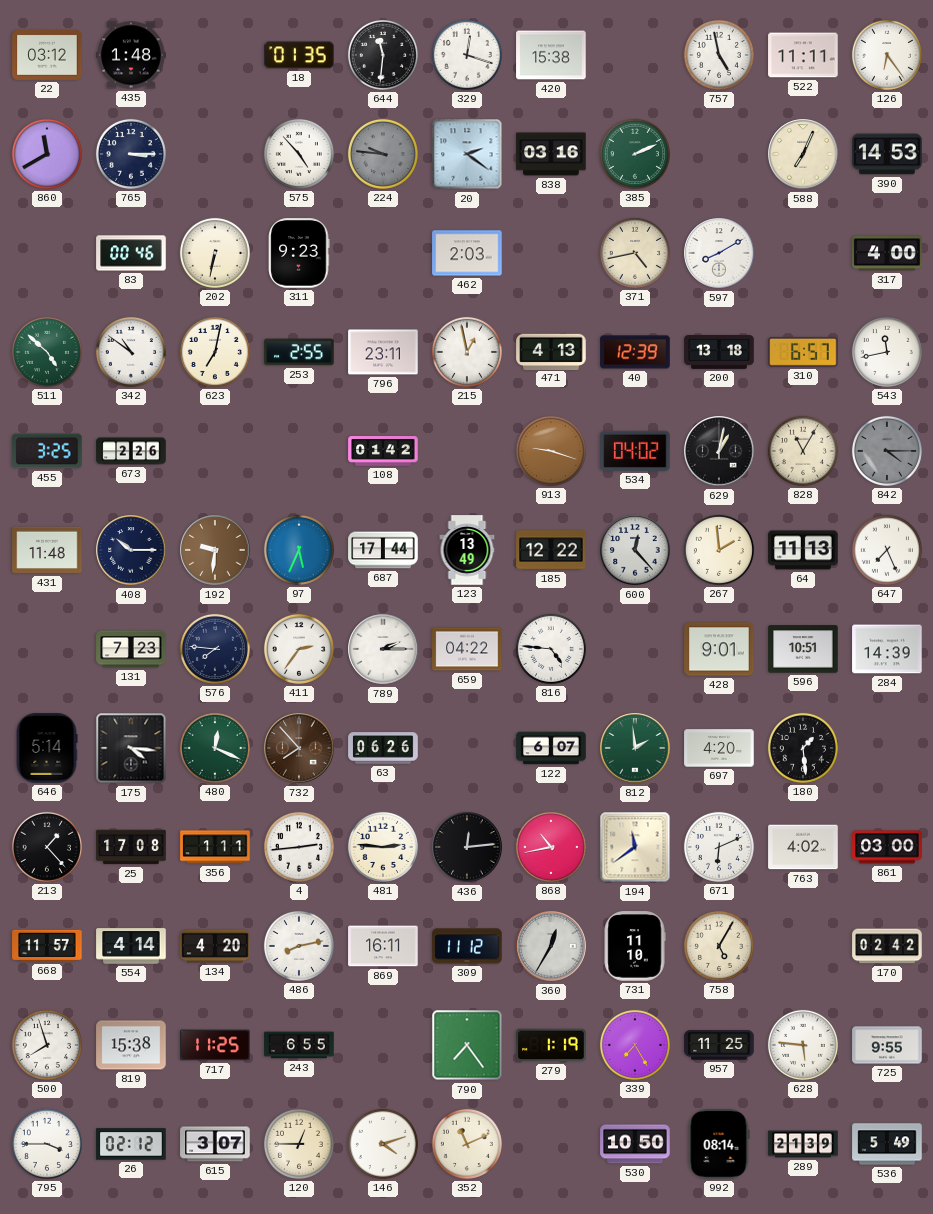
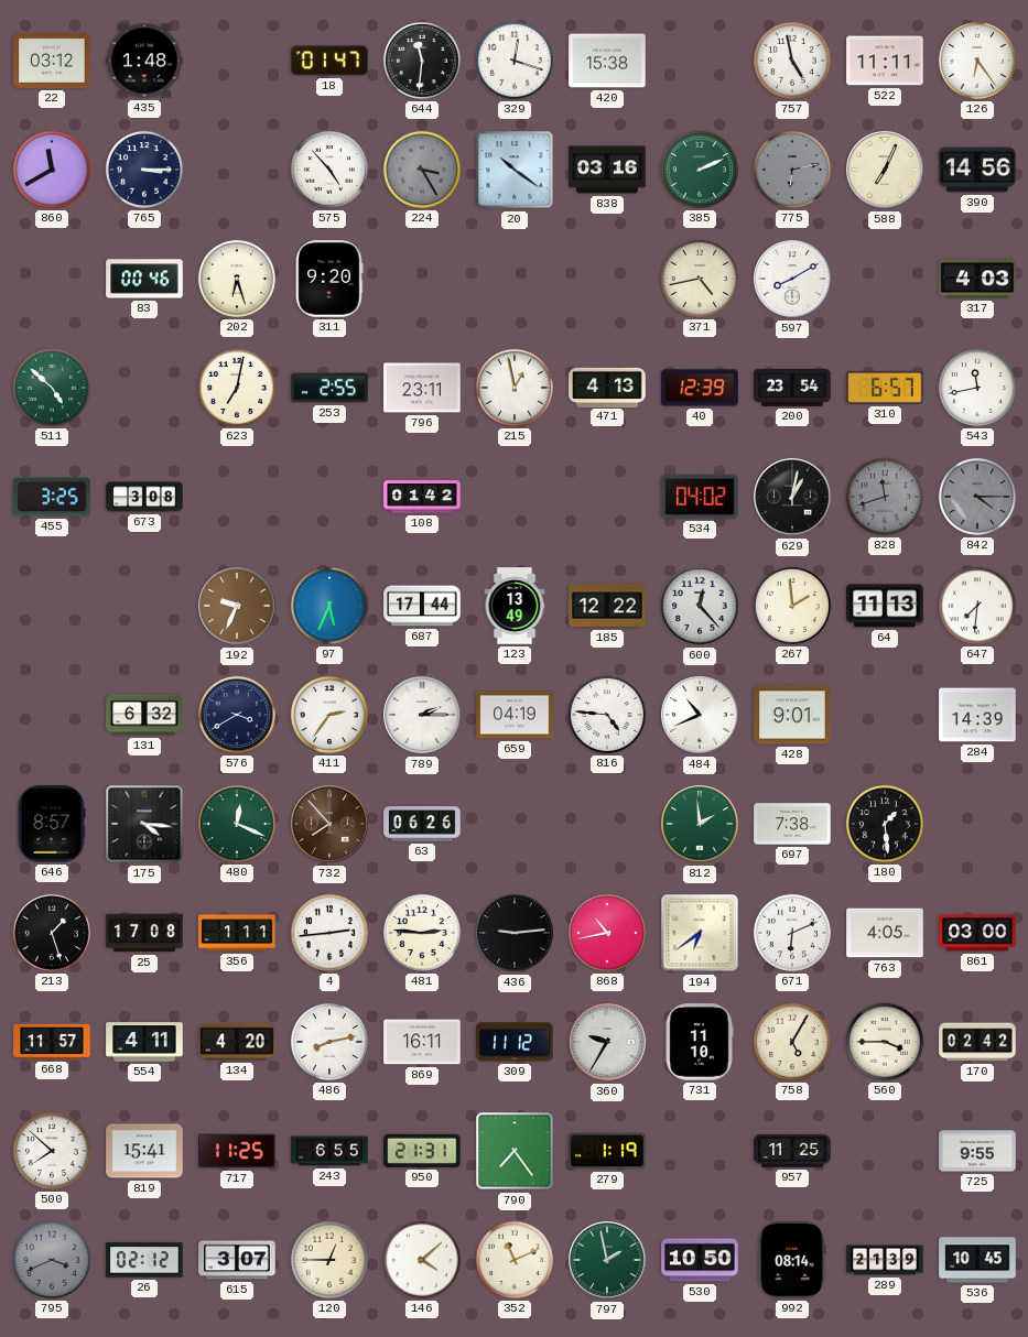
18: 01:35 -> 01:47
224: 9:46 -> 3:25
20: 2:21 -> 10:21
775: none -> 6:13
390: 14:53 -> 14:56
202: 6:32 -> 6:27
311: 9:23 -> 9:20
462: 2:03 -> none
317: 4:00 -> 4:03
342: 10:51 -> none
200: 13:18 -> 23:54
673: 2:26 -> 3:08
913: 9:18 -> none
828: 11:05 -> 11:42
828 dial: cream -> grey
431: 11:48 -> none
408: 10:15 -> none
192: 9:31 -> 9:34
647: 7:26 -> 7:31
131: 7:23 -> 6:32
576: 7:46 -> 3:40
659: 04:22 -> 04:19
484: none -> 10:41
596: 10:51 -> none
646: 5:14 -> 8:57
122: 6:07 -> none
697: 4:20 -> 7:38
213: 1:23 -> 1:27
436: 12:14 -> 9:14
194: 11:39 -> 6:39
763: 4:02 -> 4:05
554: 4:14 -> 4:11
360: 12:35 -> 9:35
560: none -> 3:45
500: 7:57 -> 7:52
819: 15:38 -> 15:41
950: none -> 21:31
339: 7:25 -> none
628: 5:46 -> none
795: 3:45 -> 3:41
795 dial: white -> grey
146: 4:12 -> 4:08
797: none -> 1:58
536: 5:49 -> 10:45
